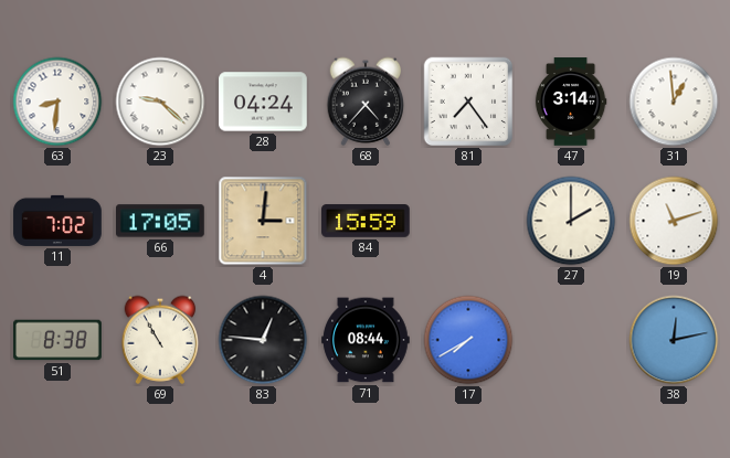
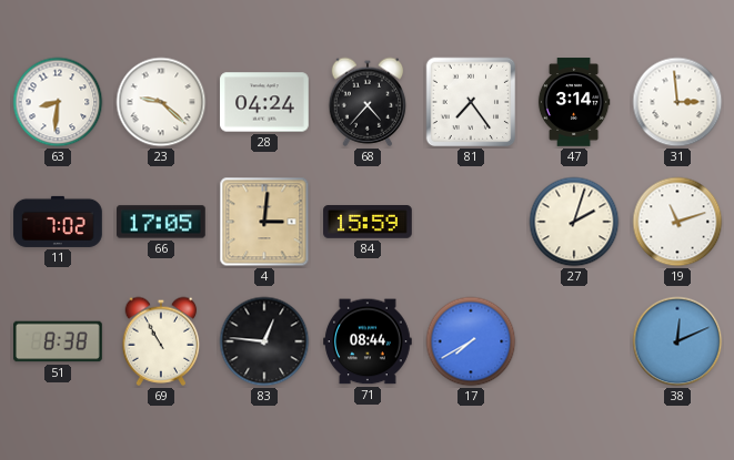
31: 12:59 -> 2:59
27: 2:00 -> 2:03
38: 12:13 -> 12:11
